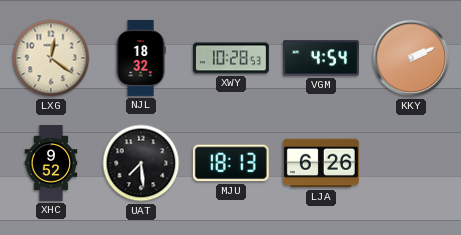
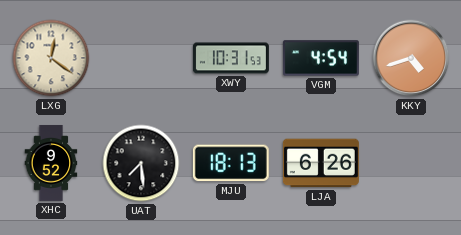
NJL: 18:32 -> none
XWY: 10:28 -> 10:31
KKY: 2:11 -> 4:42
